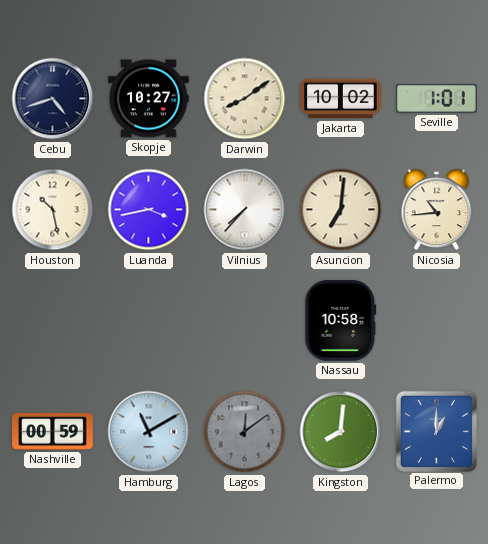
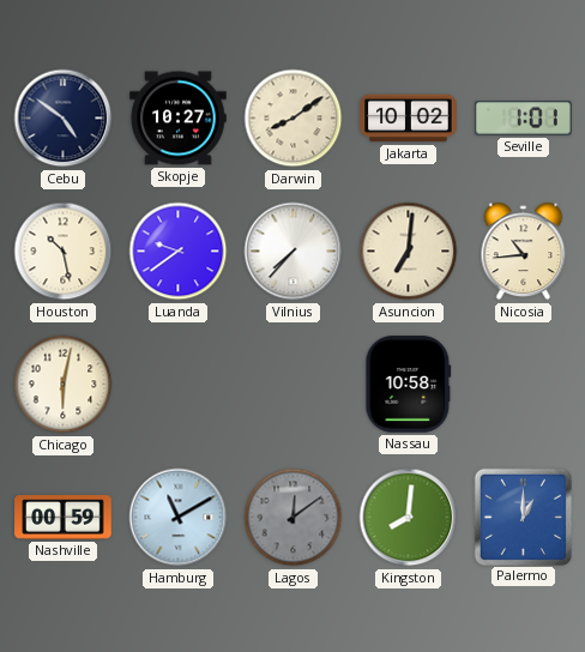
Cebu: 4:42 -> 4:51
Luanda: 3:43 -> 9:39
Chicago: none -> 6:02
